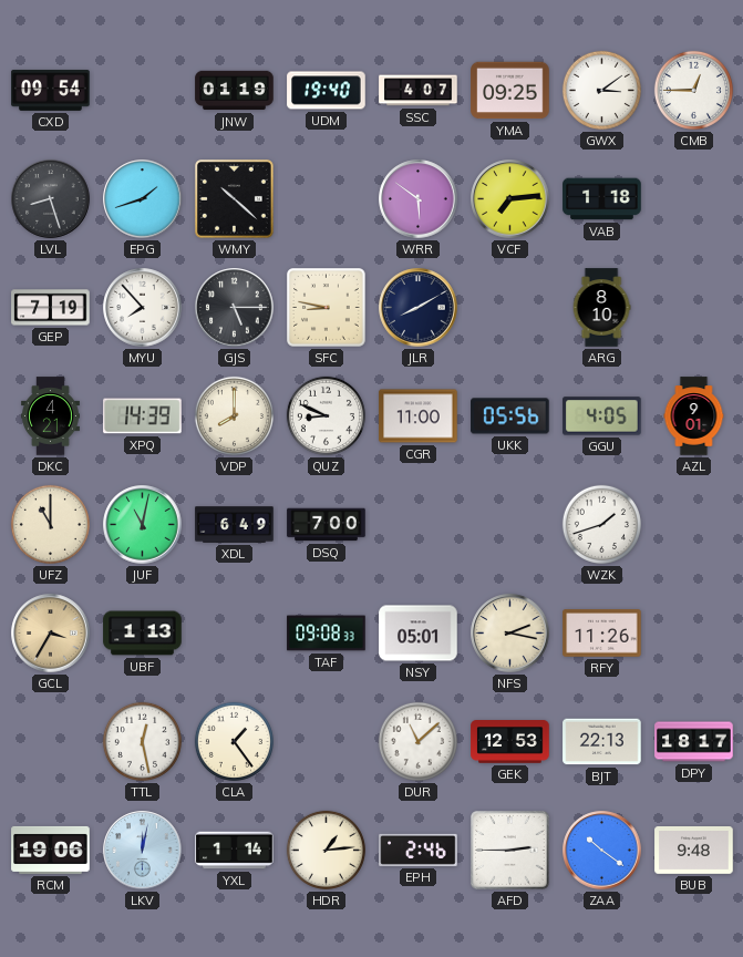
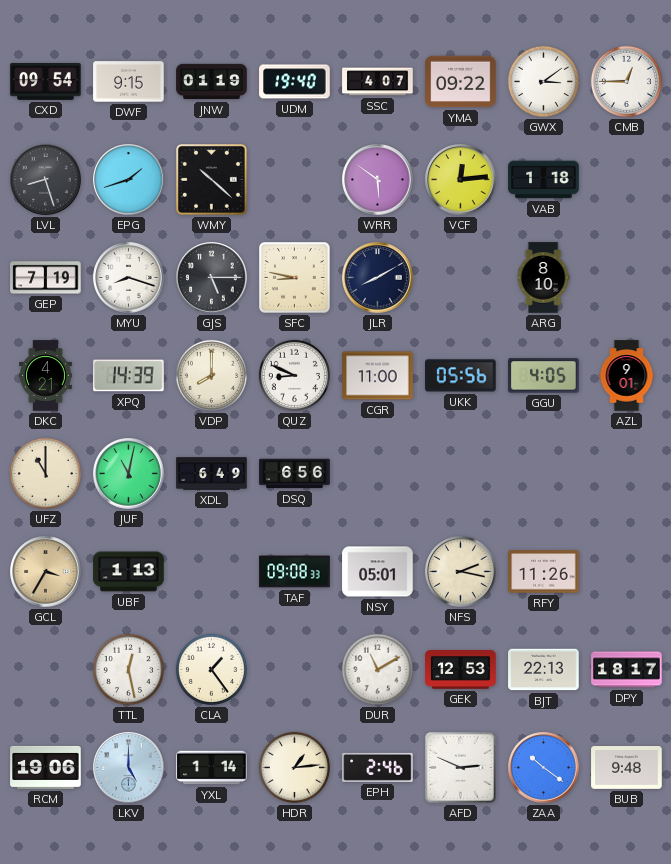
DWF: none -> 9:15
YMA: 09:25 -> 09:22
VCF: 7:14 -> 12:14
MYU: 7:53 -> 8:18
DSQ: 7:00 -> 6:56
WZK: 1:42 -> none
DUR: 11:08 -> 11:10
LKV: 12:02 -> 5:00
AFD: 2:45 -> 2:49
